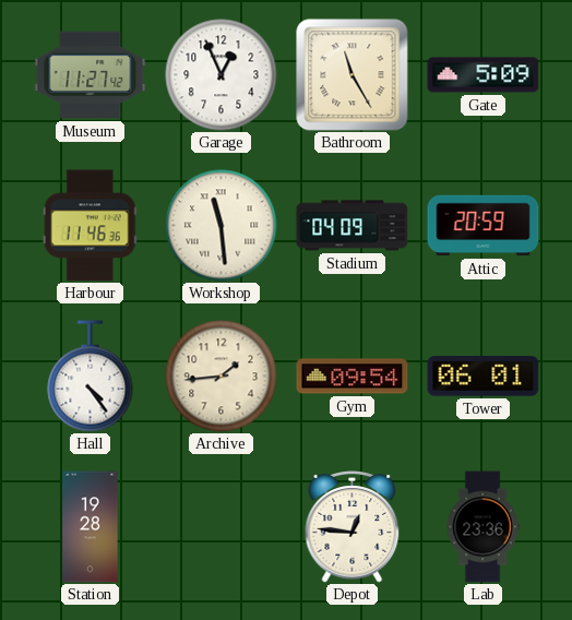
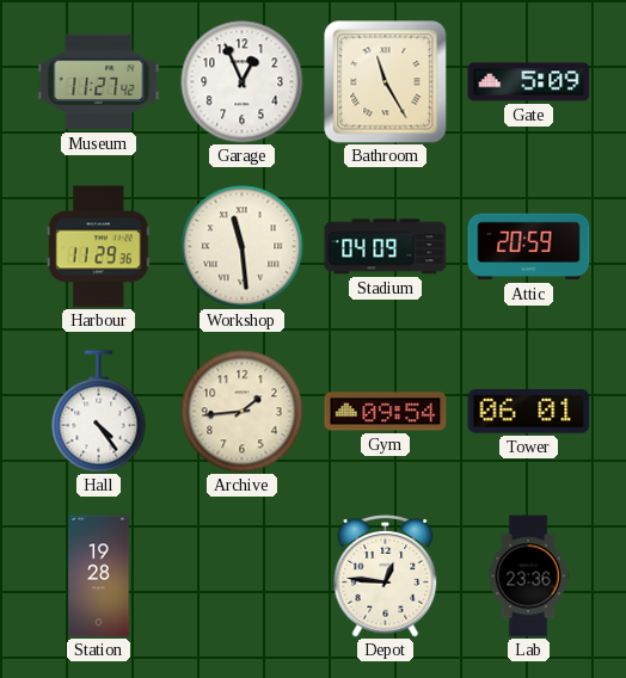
Harbour: 11:46 -> 11:29
